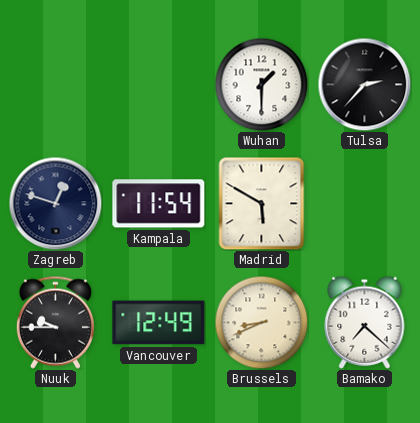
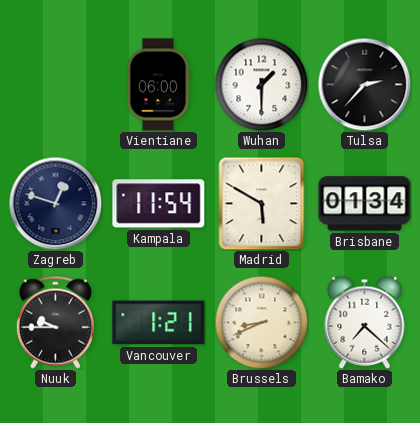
Vientiane: none -> 06:00
Brisbane: none -> 01:34
Vancouver: 12:49 -> 1:21
